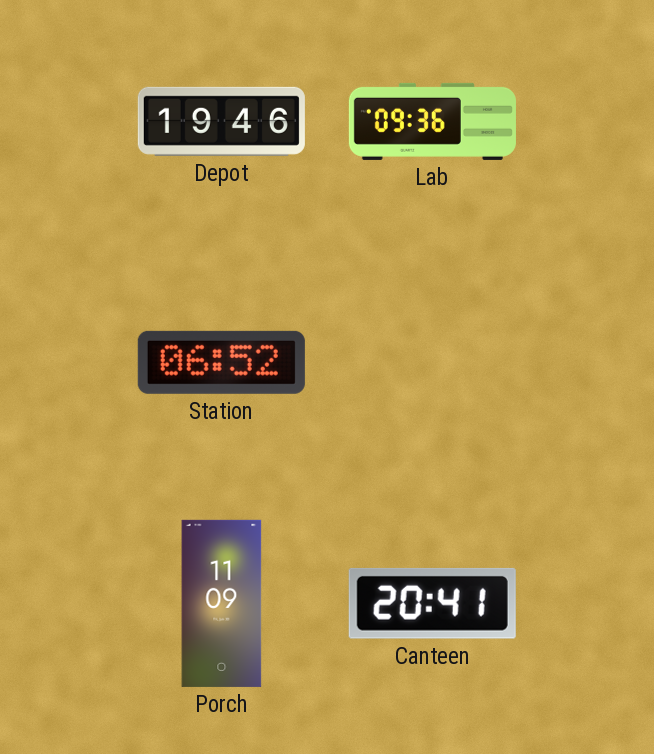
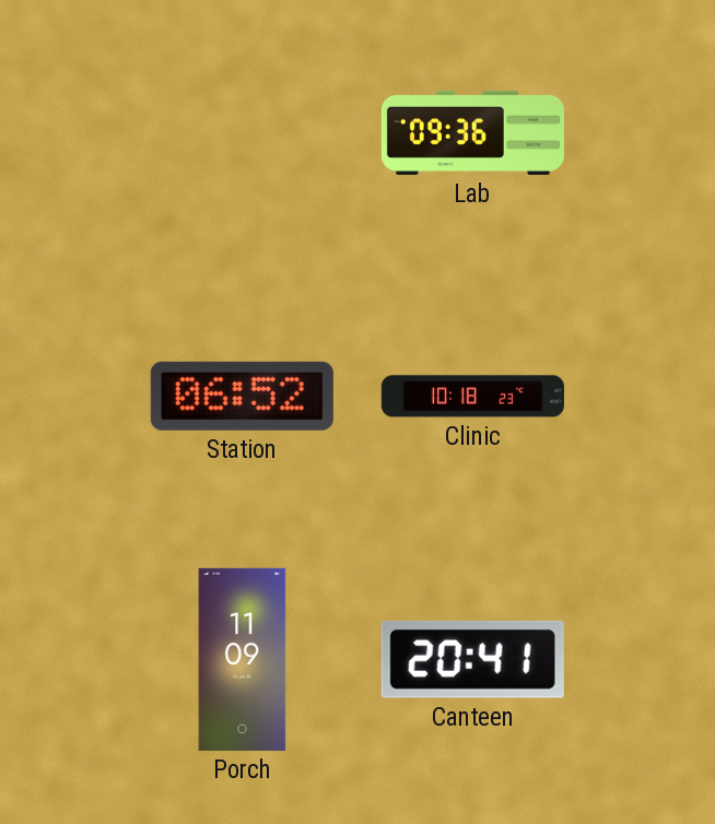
Depot: 19:46 -> none
Clinic: none -> 10:18
